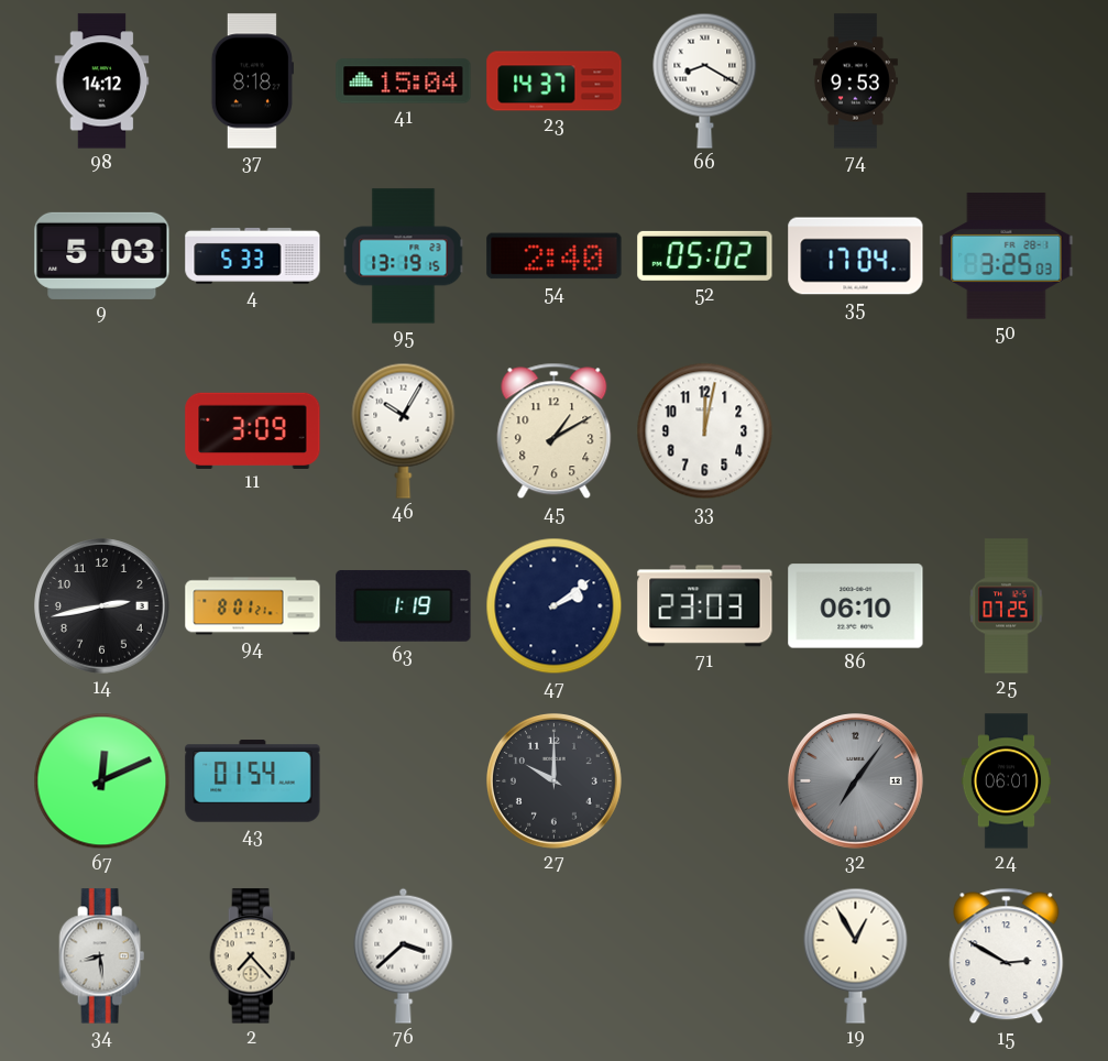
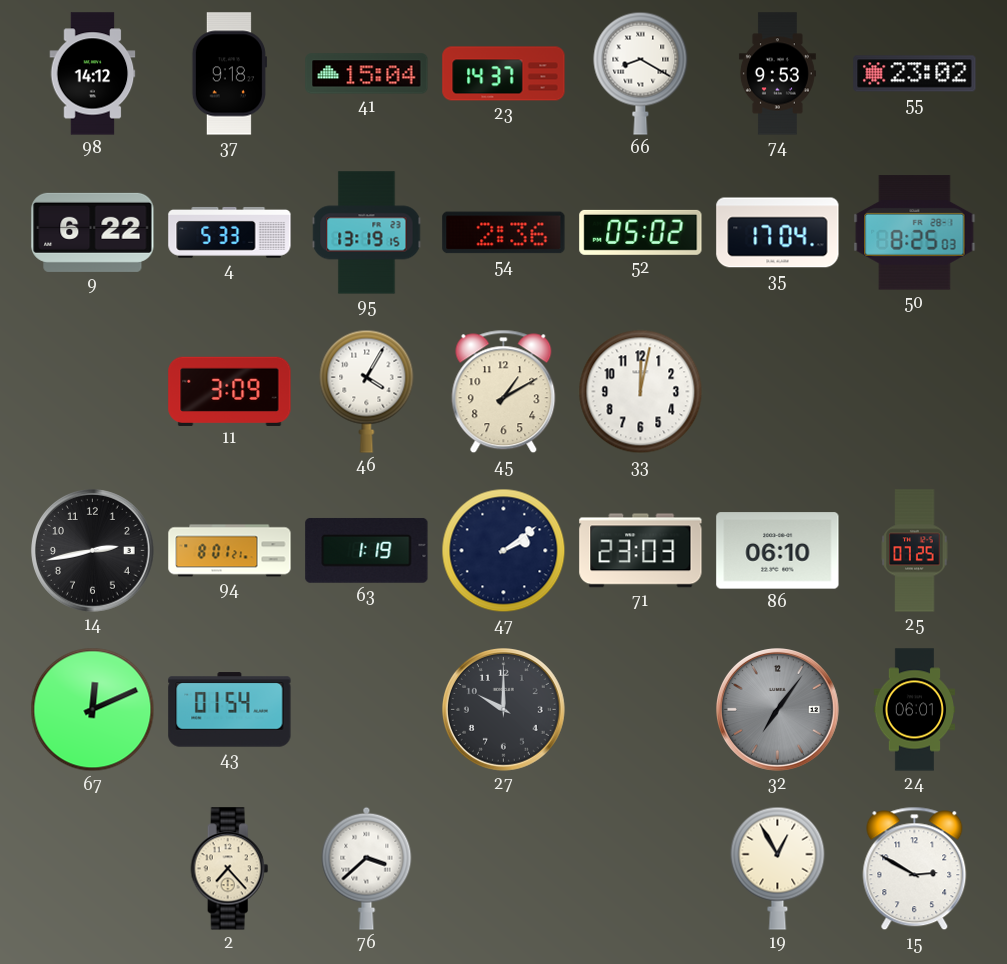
37: 8:18 -> 9:18
55: none -> 23:02
9: 5:03 -> 6:22
54: 2:40 -> 2:36
50: 3:25 -> 8:25
46: 10:05 -> 4:05
34: 8:29 -> none
